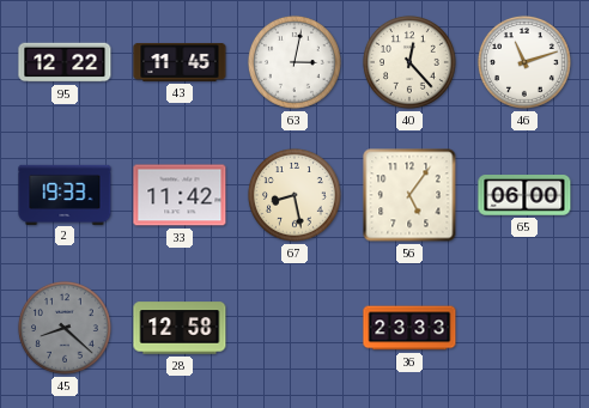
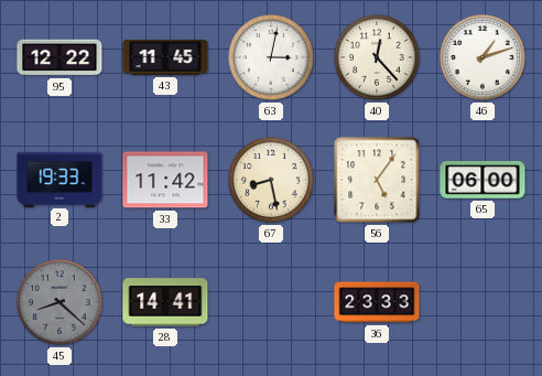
46: 11:12 -> 1:12
28: 12:58 -> 14:41
